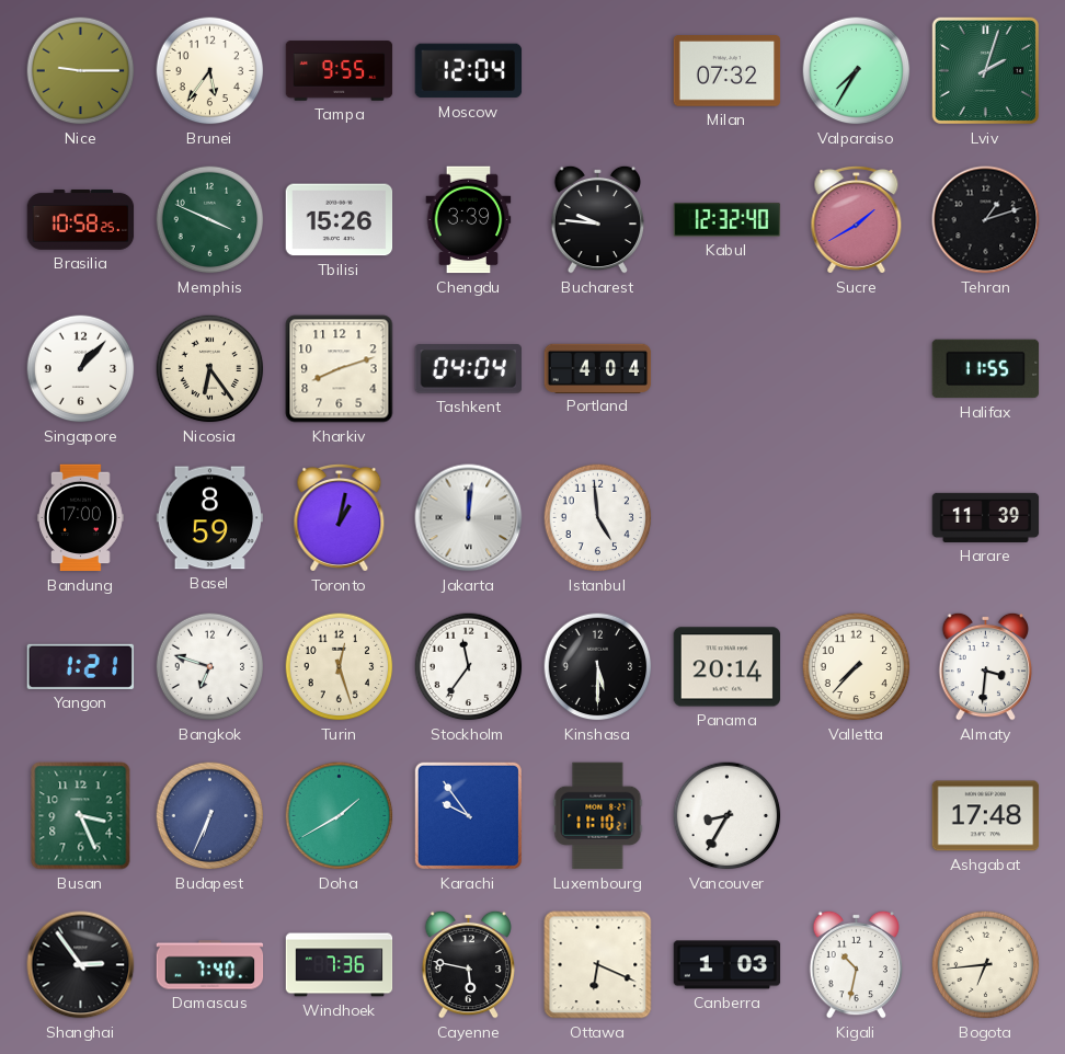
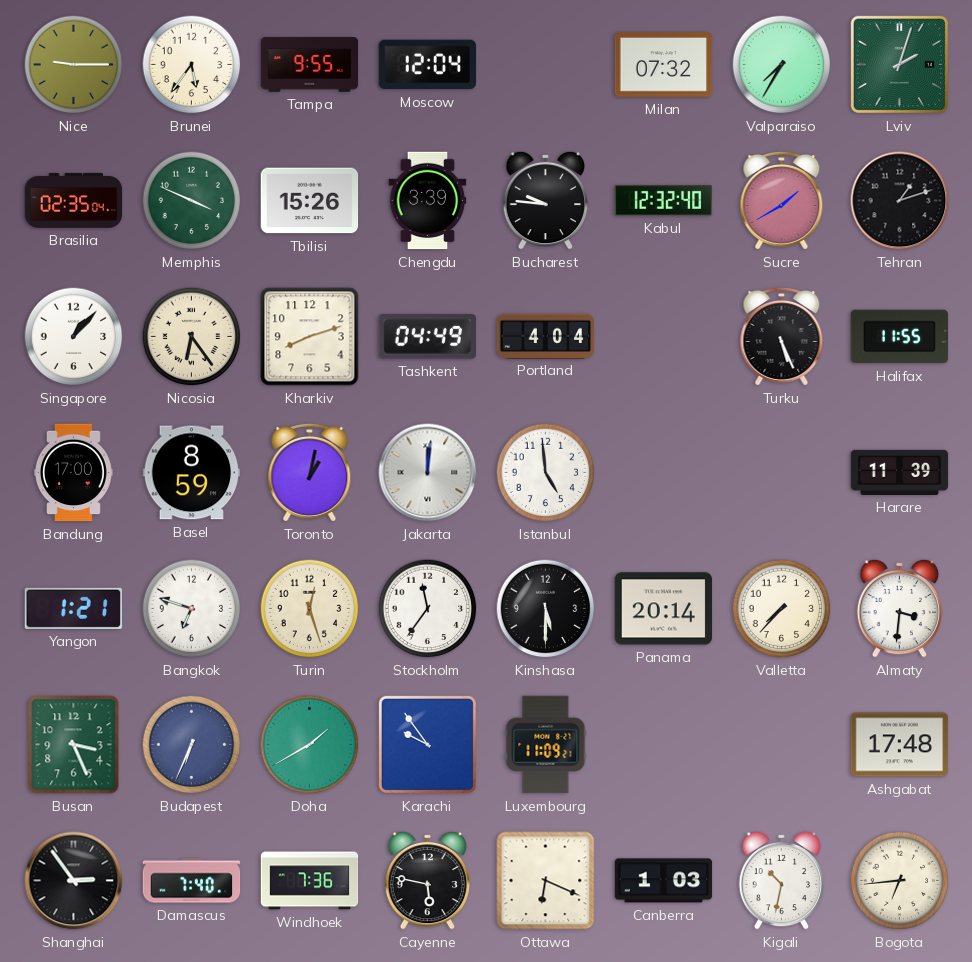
Brasilia: 10:58 -> 02:35
Tashkent: 04:04 -> 04:49
Turku: none -> 5:26
Luxembourg: 11:10 -> 11:09
Vancouver: 8:35 -> none
